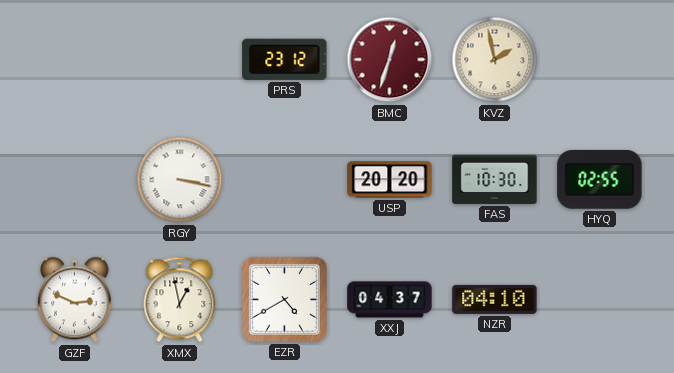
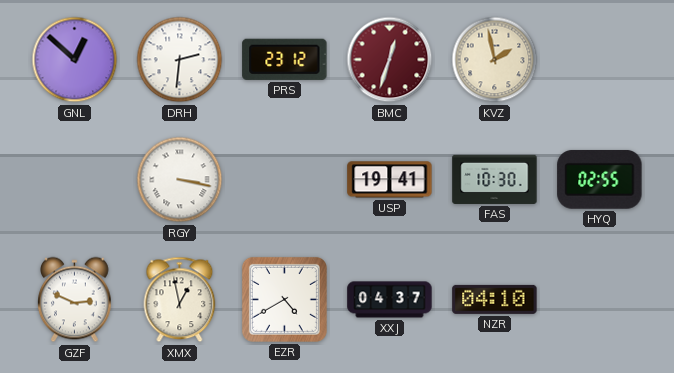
GNL: none -> 12:52
DRH: none -> 2:31
USP: 20:20 -> 19:41
